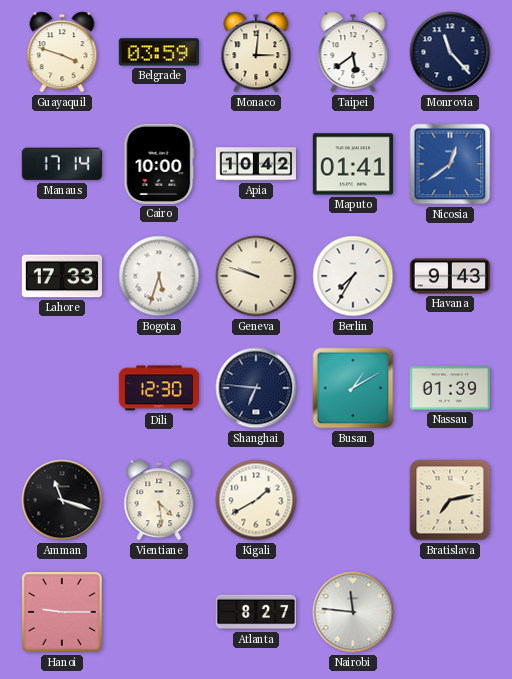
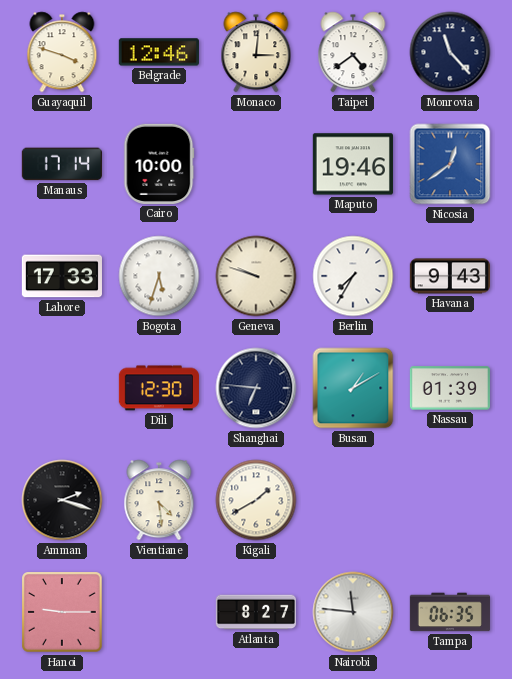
Belgrade: 03:59 -> 12:46
Taipei: 5:39 -> 4:39
Apia: 10:42 -> none
Maputo: 01:41 -> 19:46
Amman: 11:18 -> 2:18
Bratislava: 7:13 -> none
Tampa: none -> 06:35
